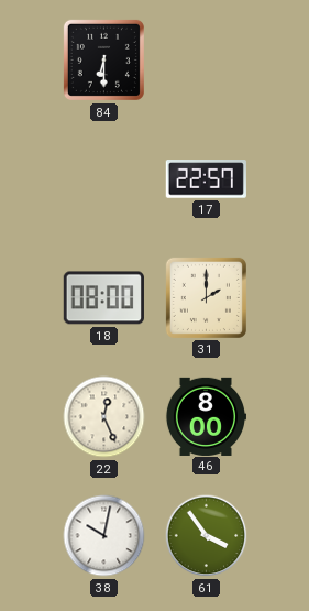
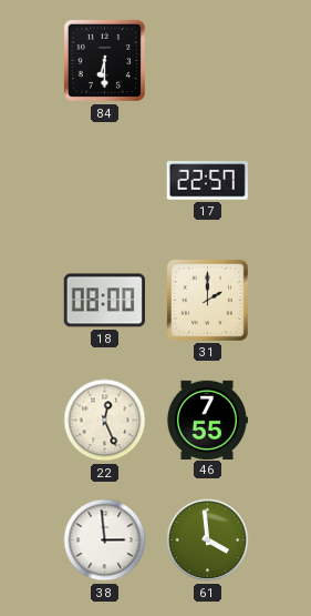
46: 8:00 -> 7:55
38: 10:02 -> 2:59
61: 3:54 -> 3:59
